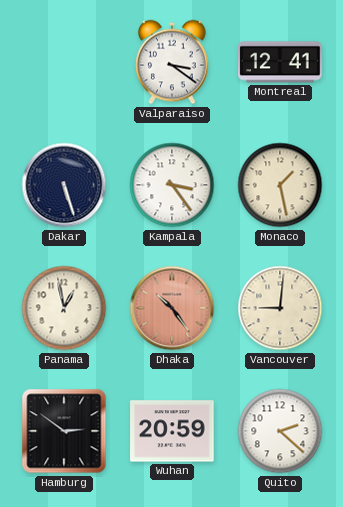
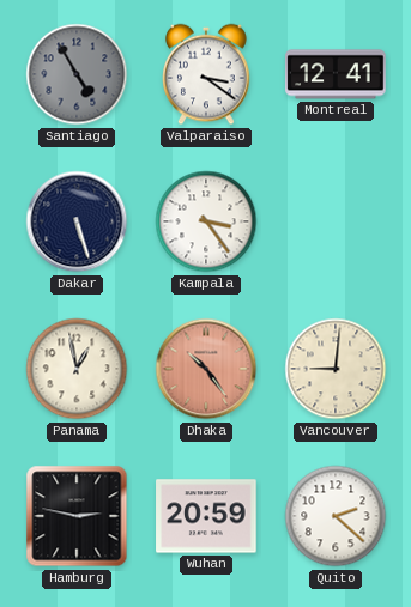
Santiago: none -> 4:55
Monaco: 1:28 -> none
Hamburg: 2:51 -> 2:47
